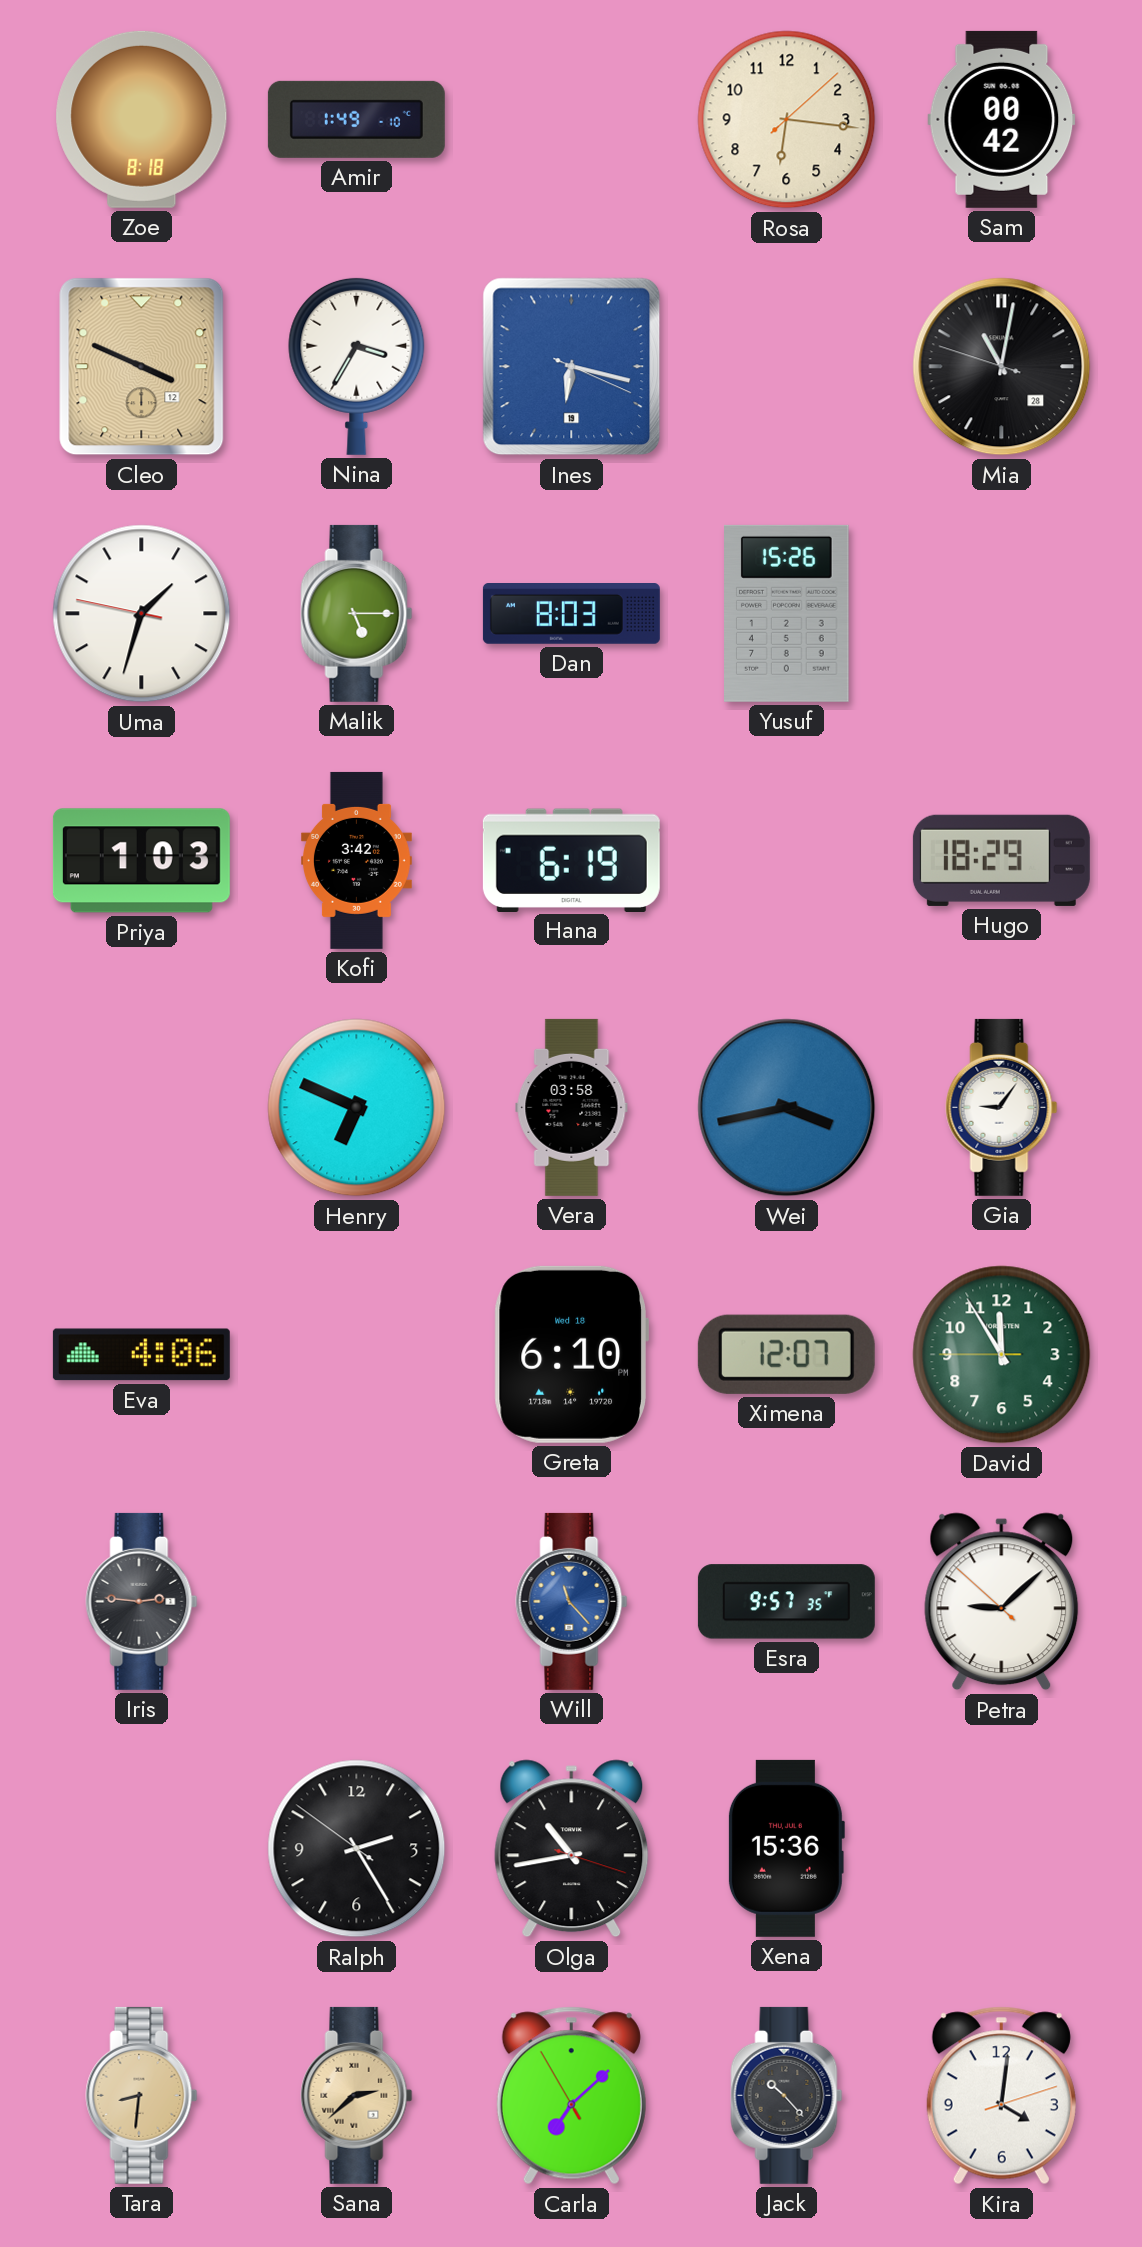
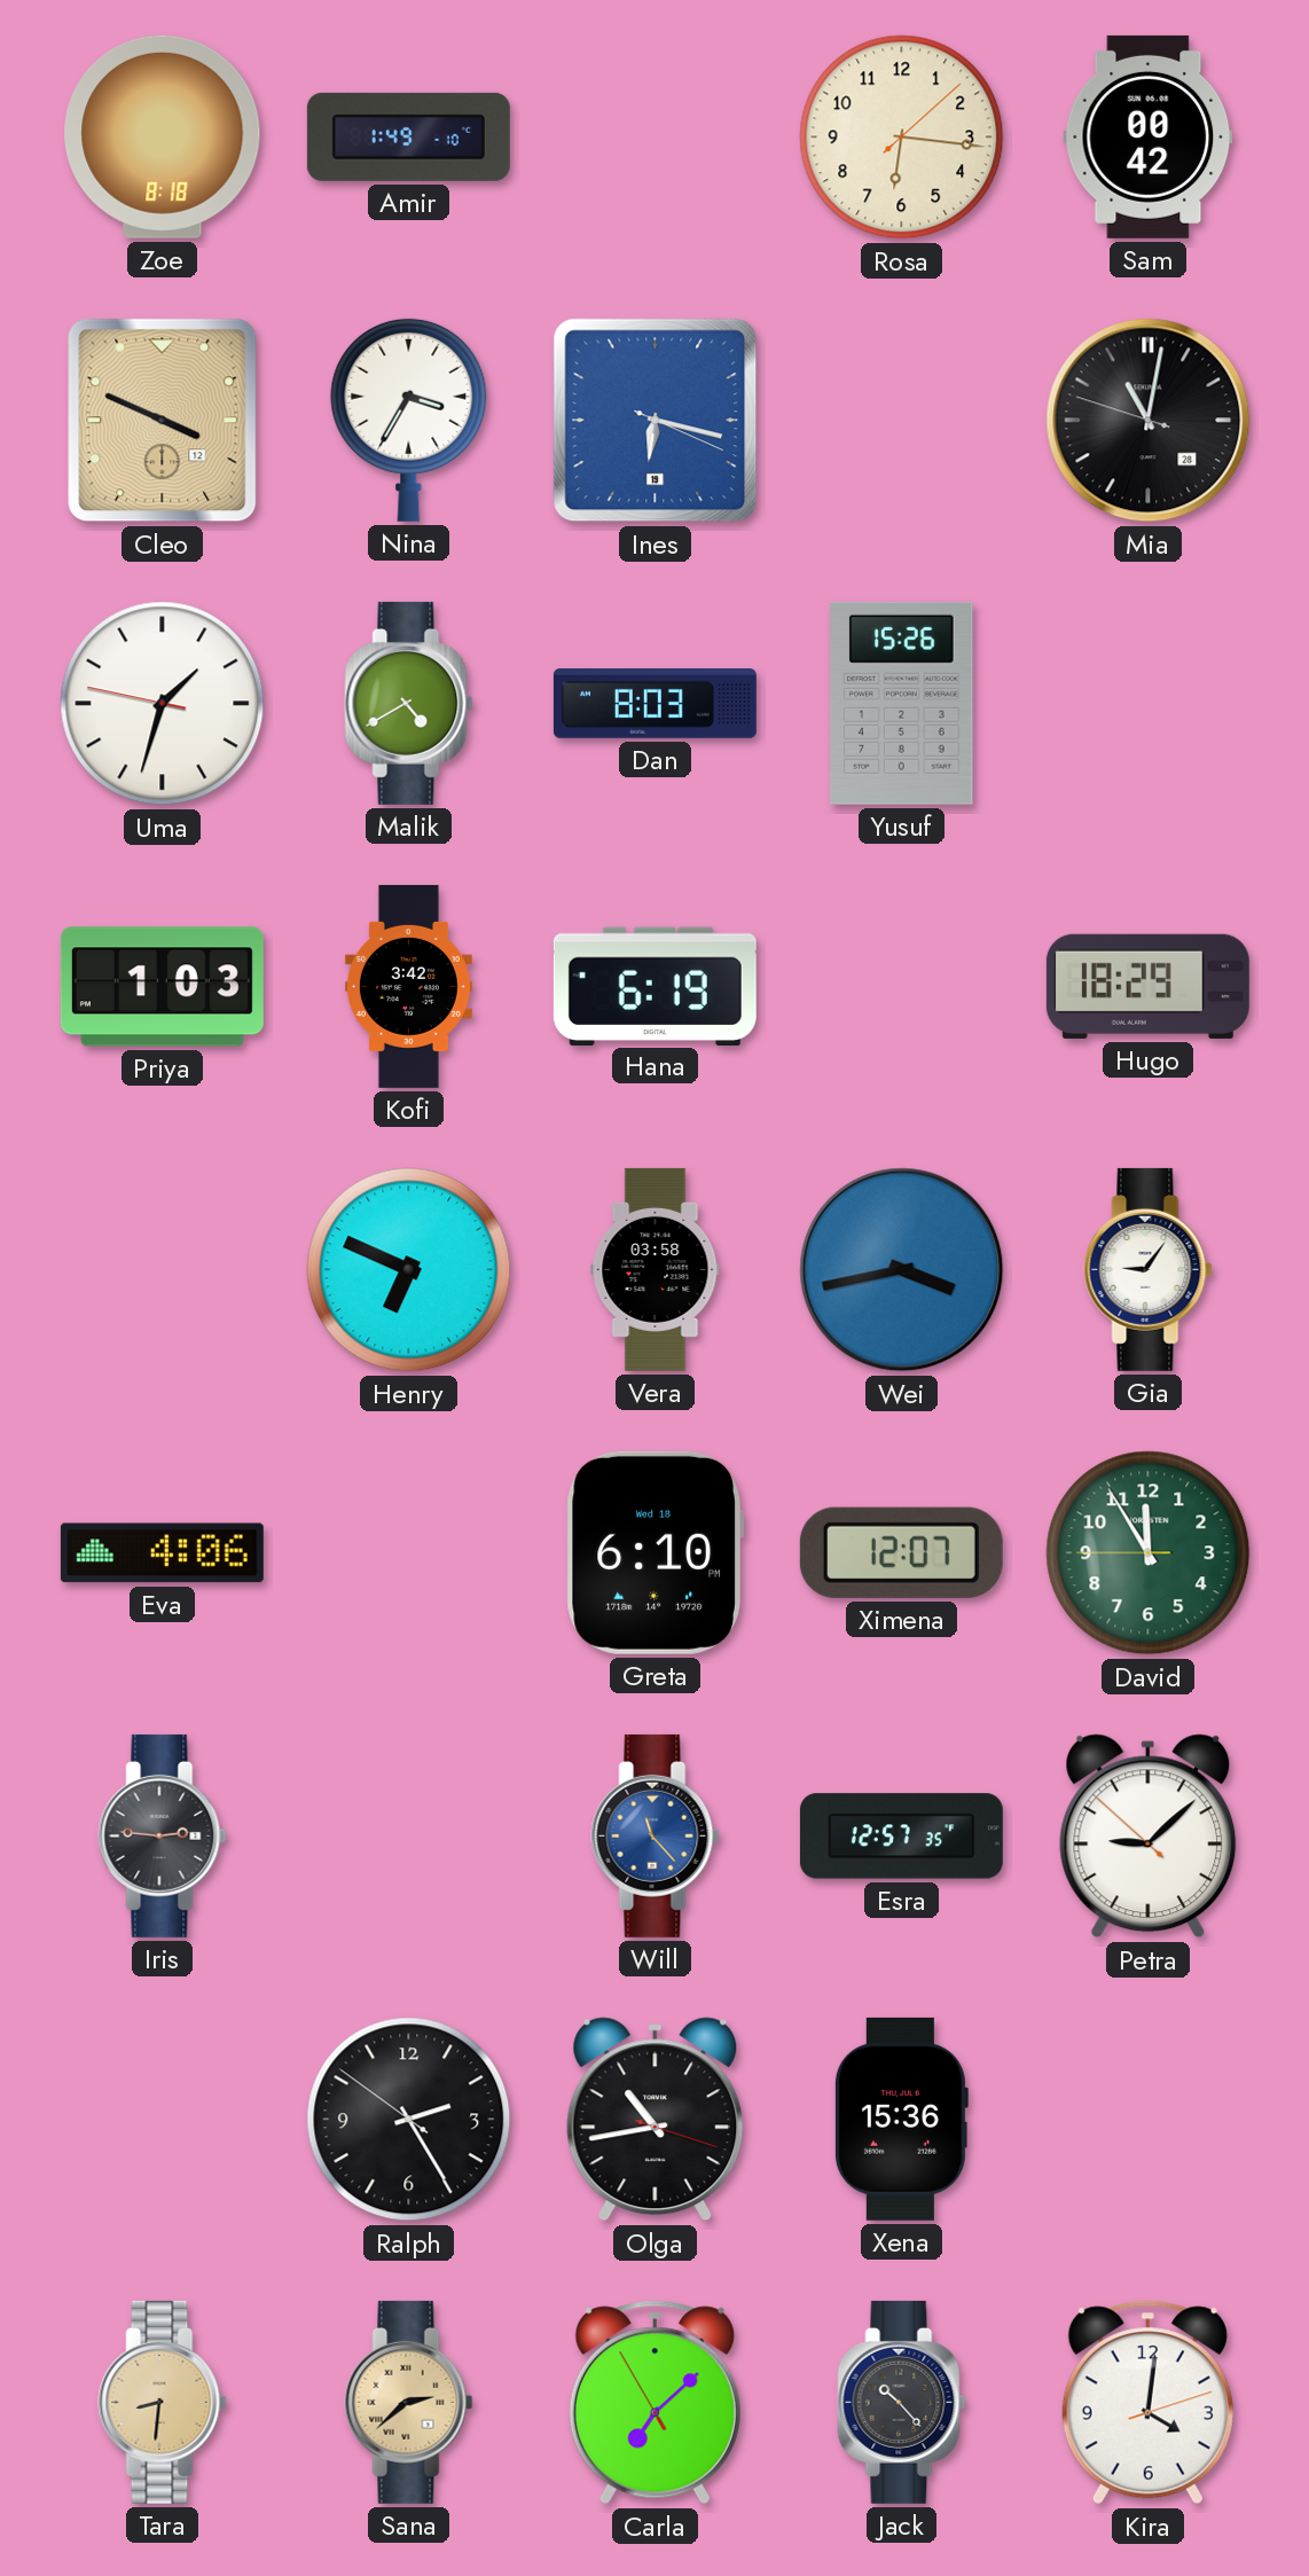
Malik: 5:15 -> 4:40
Esra: 9:57 -> 12:57
